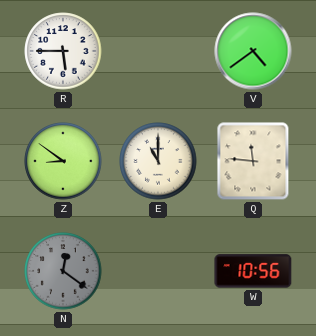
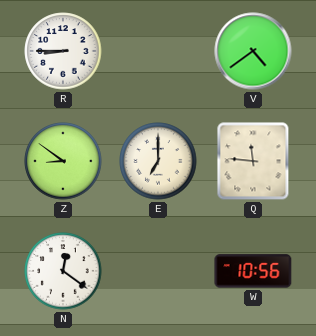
R: 5:45 -> 8:45
E: 11:00 -> 7:00
N dial: grey -> white
